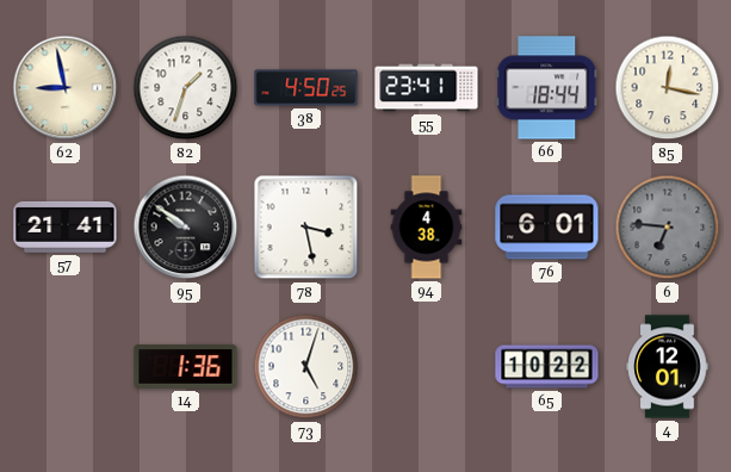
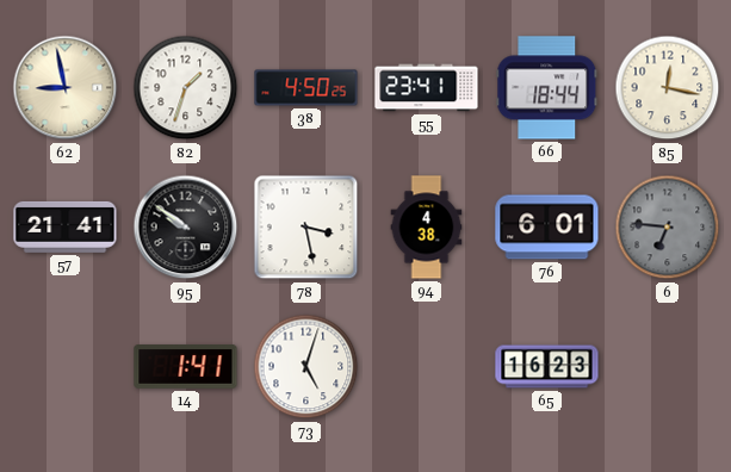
14: 1:36 -> 1:41
65: 10:22 -> 16:23
4: 12:01 -> none
